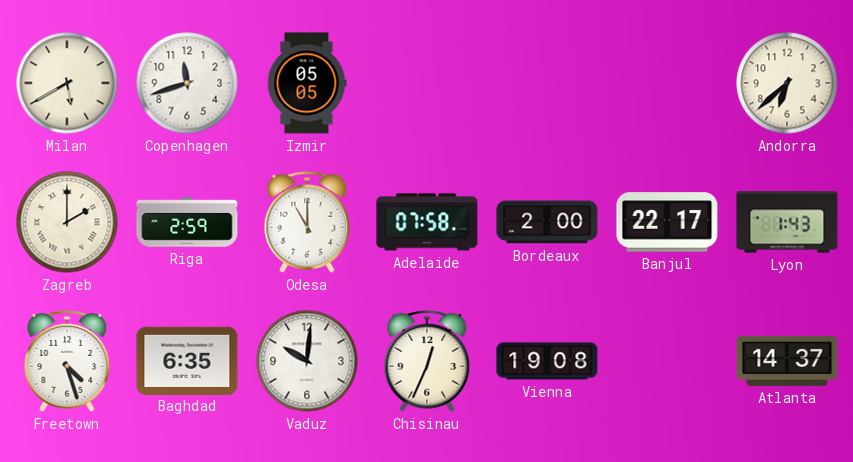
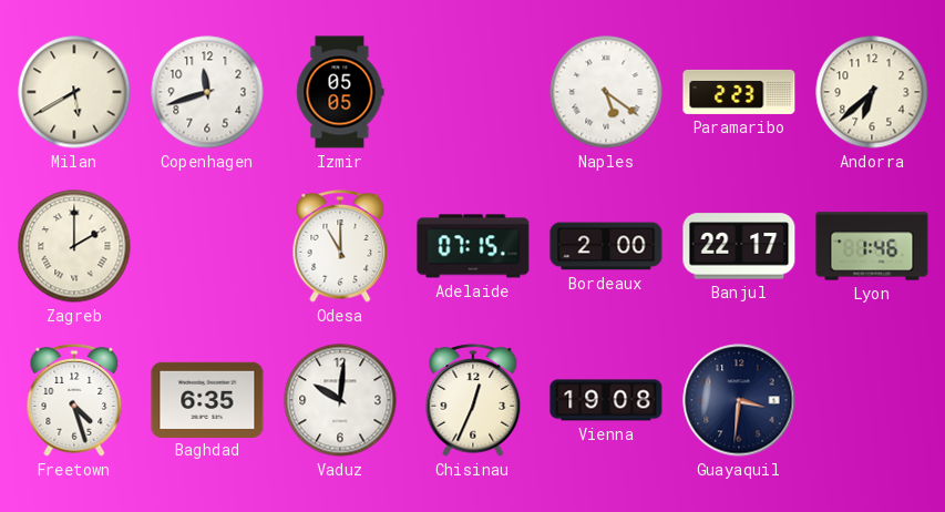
Naples: none -> 5:21
Paramaribo: none -> 2:23
Riga: 2:59 -> none
Adelaide: 07:58 -> 07:15
Lyon: 1:43 -> 1:46
Guayaquil: none -> 3:31
Atlanta: 14:37 -> none
